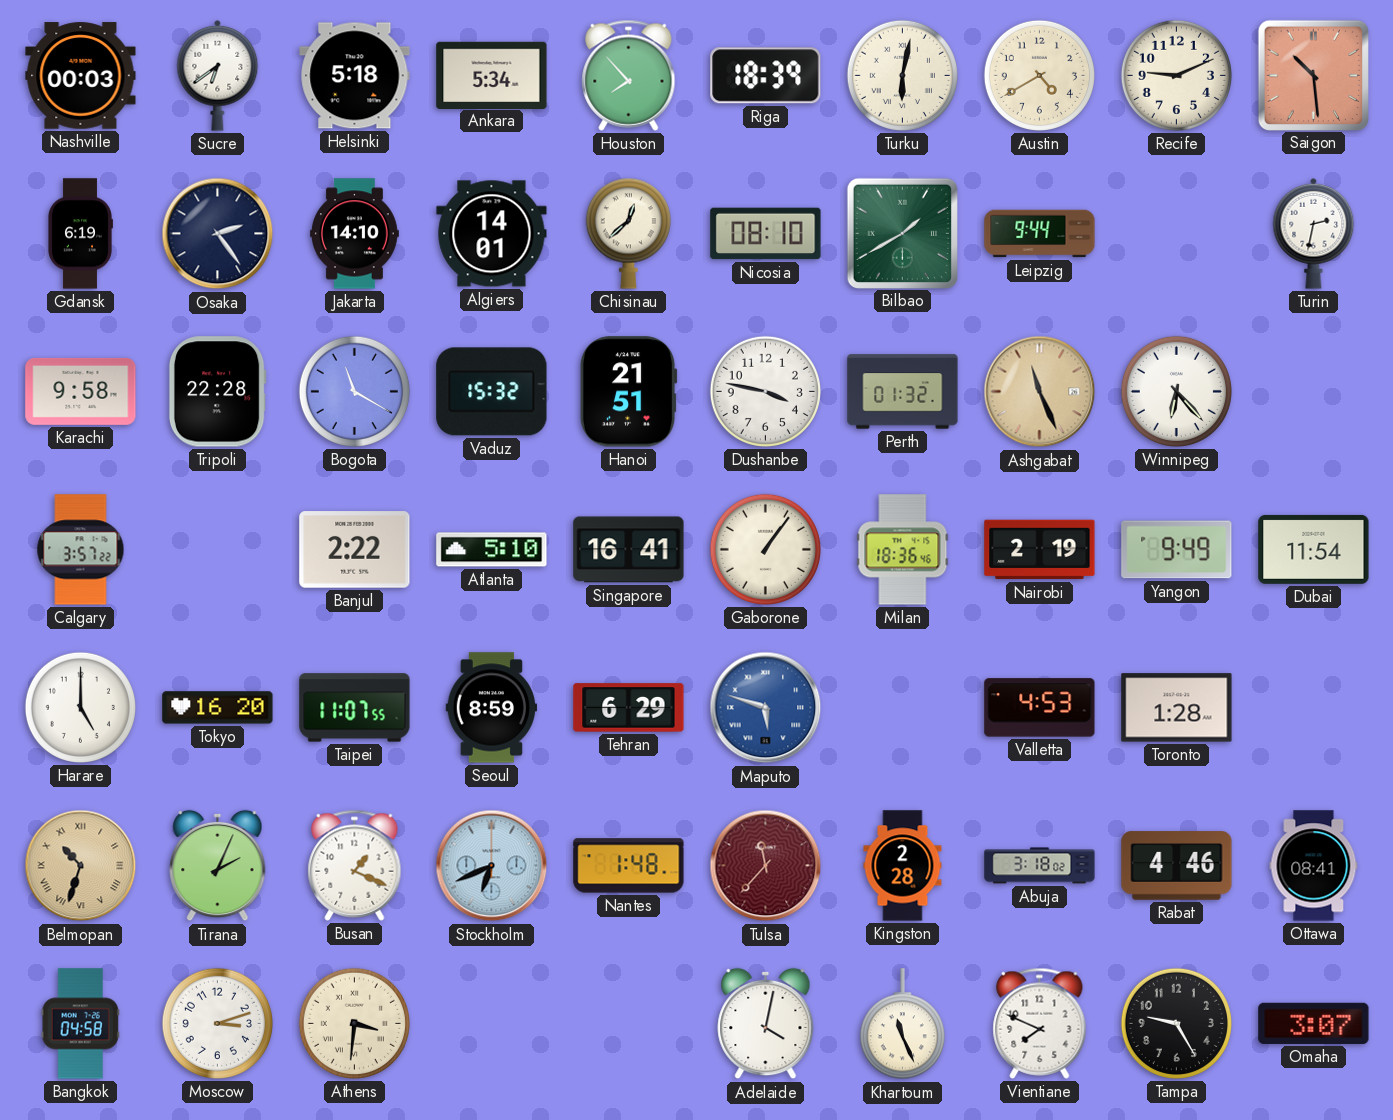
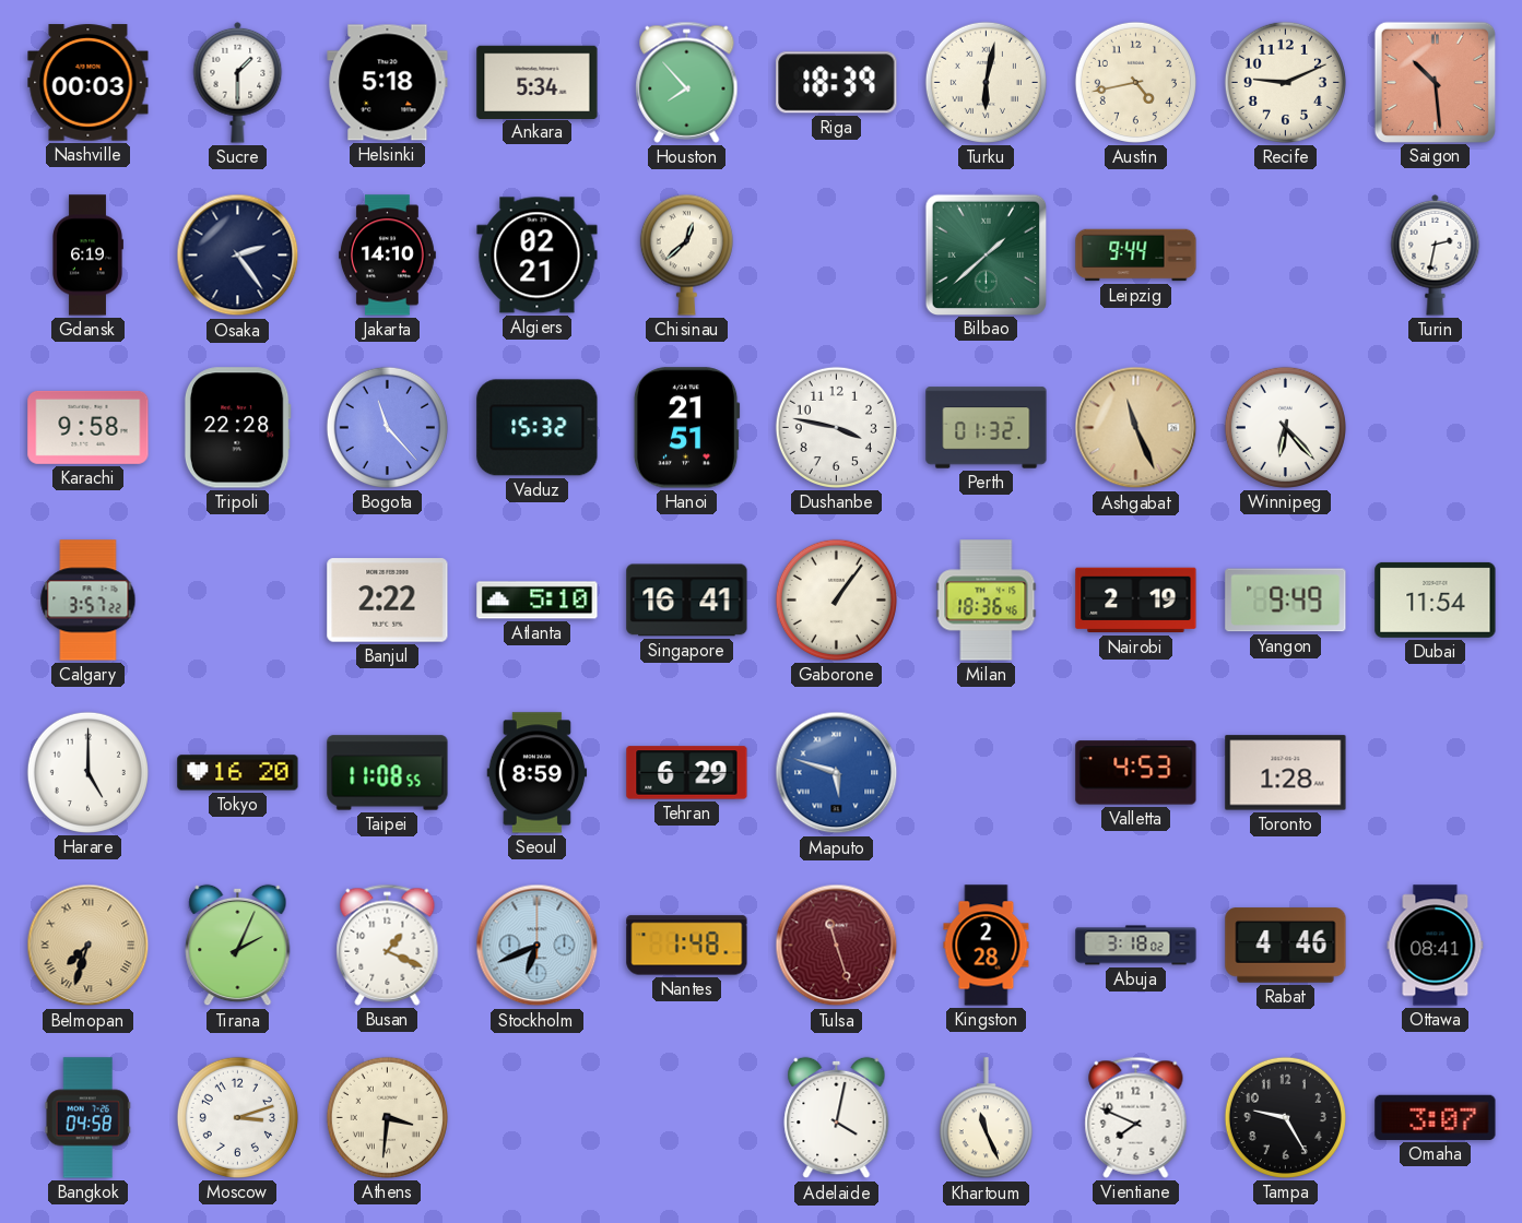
Sucre: 6:39 -> 1:30
Austin: 4:40 -> 4:43
Algiers: 14:01 -> 02:21
Nicosia: 08:10 -> none
Bilbao: 1:40 -> 1:38
Bogota: 11:20 -> 11:23
Taipei: 11:07 -> 11:08
Belmopan: 10:33 -> 7:33
Tulsa: 11:37 -> 11:27
